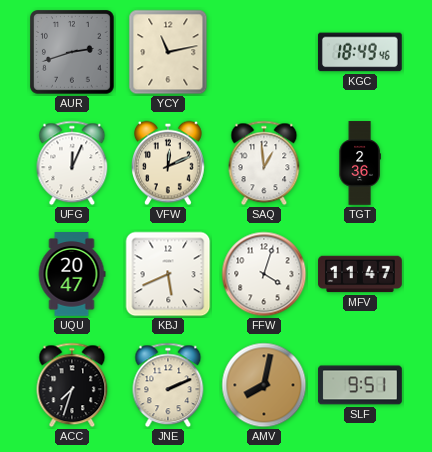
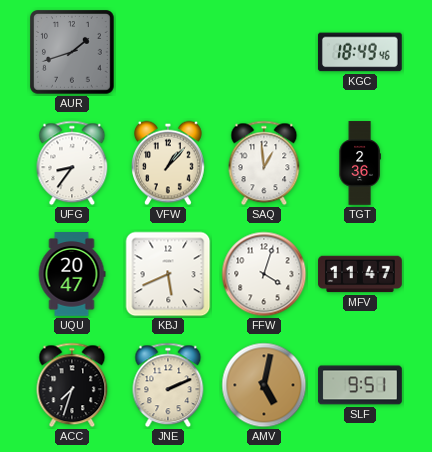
AUR: 2:42 -> 1:42
YCY: 11:13 -> none
UFG: 12:04 -> 8:36
VFW: 12:11 -> 1:07
AMV: 8:02 -> 5:02
